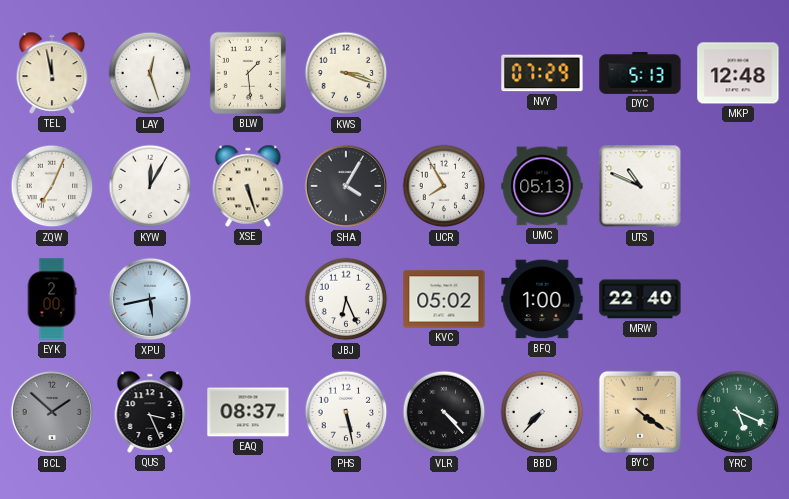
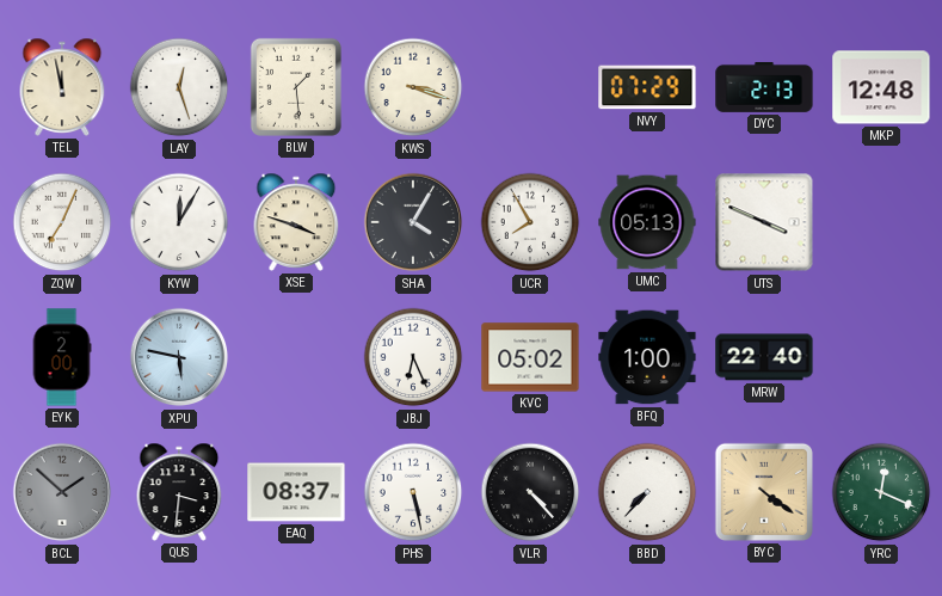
DYC: 5:13 -> 2:13
XSE: 5:27 -> 3:48
UTS: 10:49 -> 3:49
XPU: 5:43 -> 5:47
QUS: 3:26 -> 3:31
YRC: 5:19 -> 12:19
